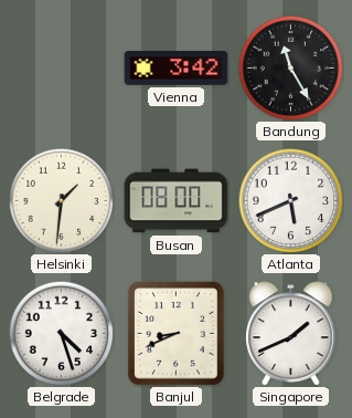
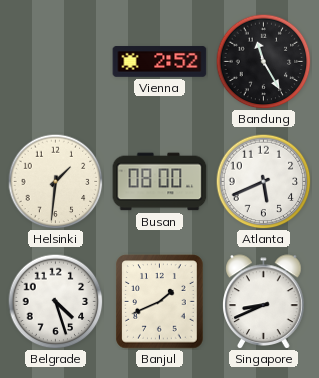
Vienna: 3:42 -> 2:52
Banjul: 8:41 -> 1:41
Singapore: 1:41 -> 8:41
